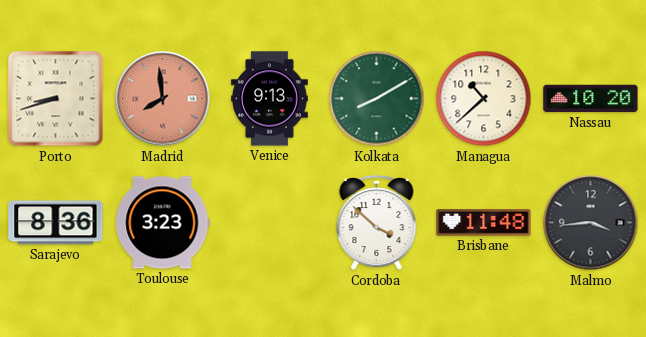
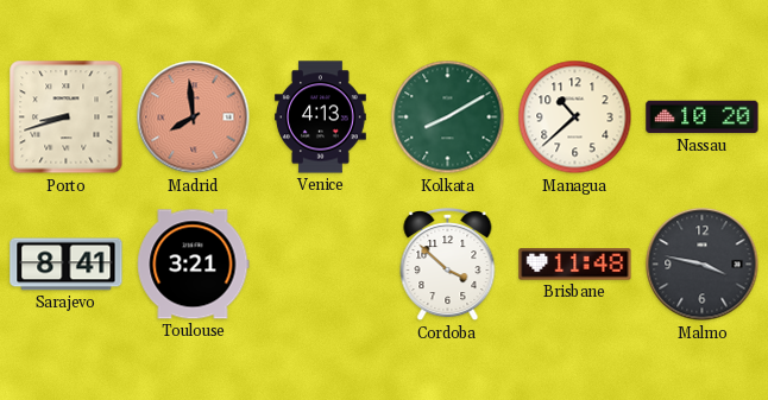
Venice: 9:13 -> 4:13
Sarajevo: 8:36 -> 8:41
Toulouse: 3:23 -> 3:21
Malmo: 3:44 -> 3:47
